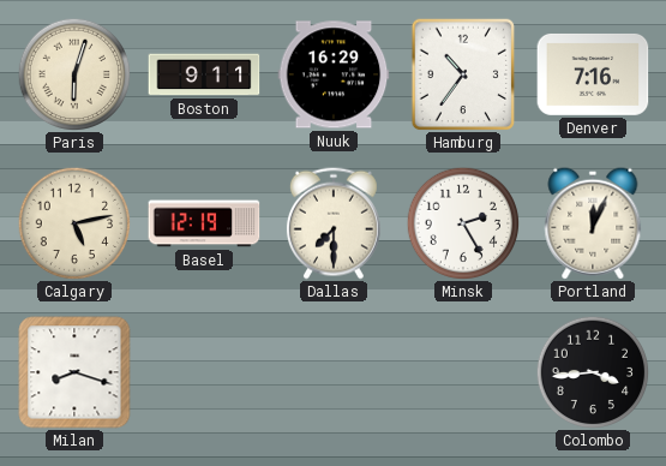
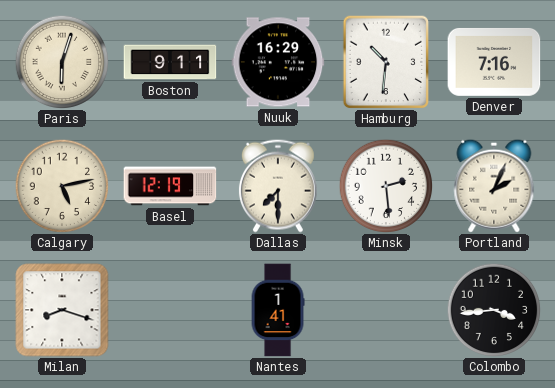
Hamburg: 10:36 -> 10:31
Minsk: 2:25 -> 2:29
Portland: 12:04 -> 2:04
Nantes: none -> 1:41
